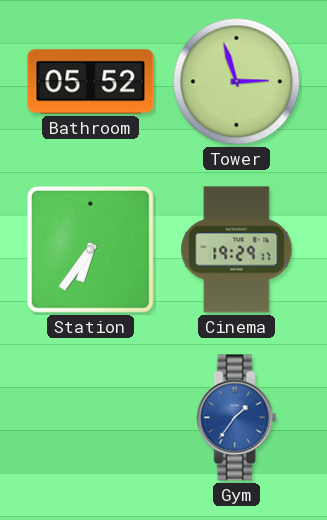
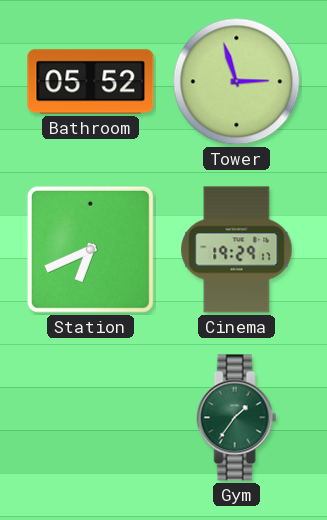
Station: 6:36 -> 6:41
Gym dial: blue -> green
